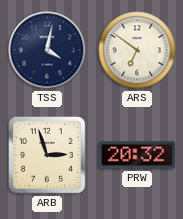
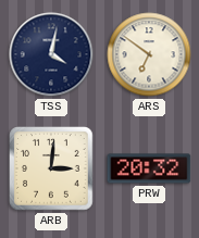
ARB: 2:57 -> 3:01
